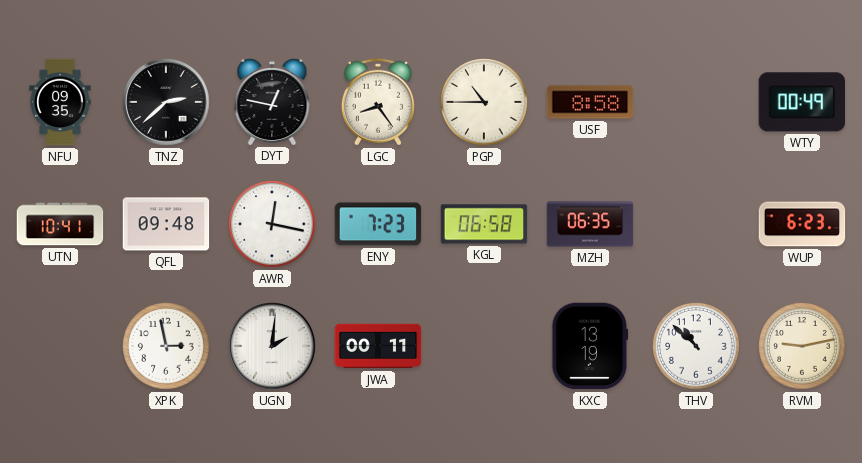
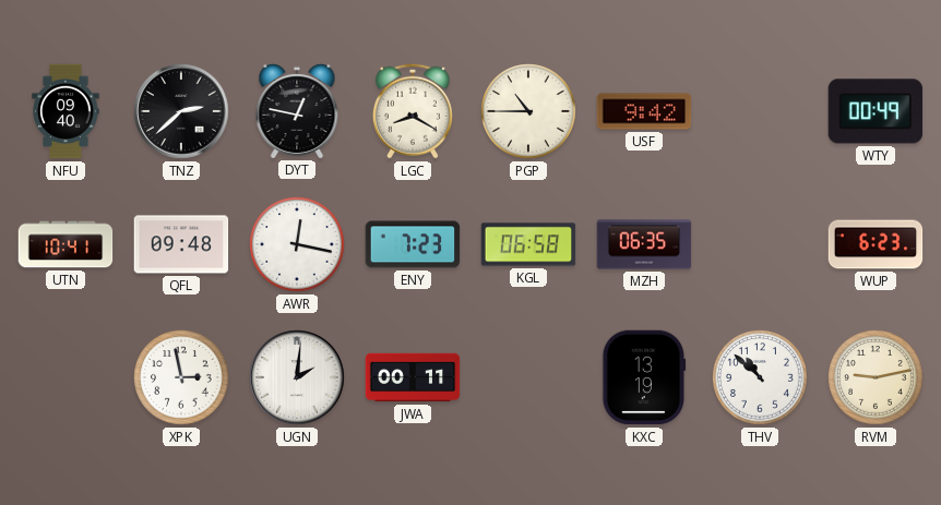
NFU: 09:35 -> 09:40
LGC: 8:24 -> 8:20
USF: 8:58 -> 9:42
